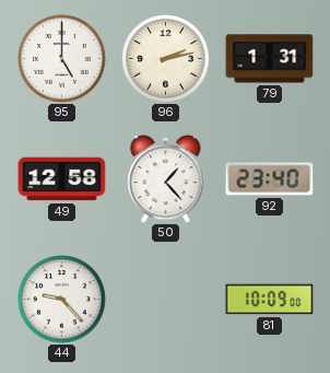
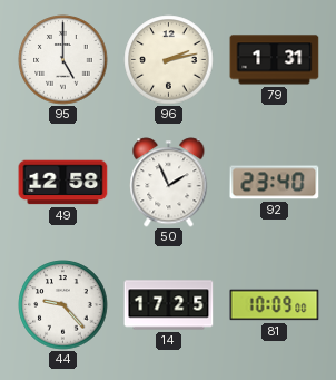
50: 1:23 -> 1:56
14: none -> 17:25
